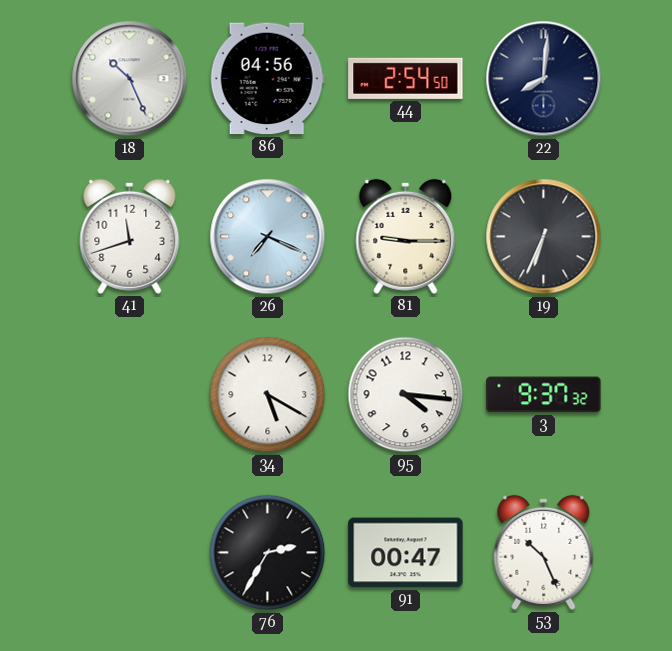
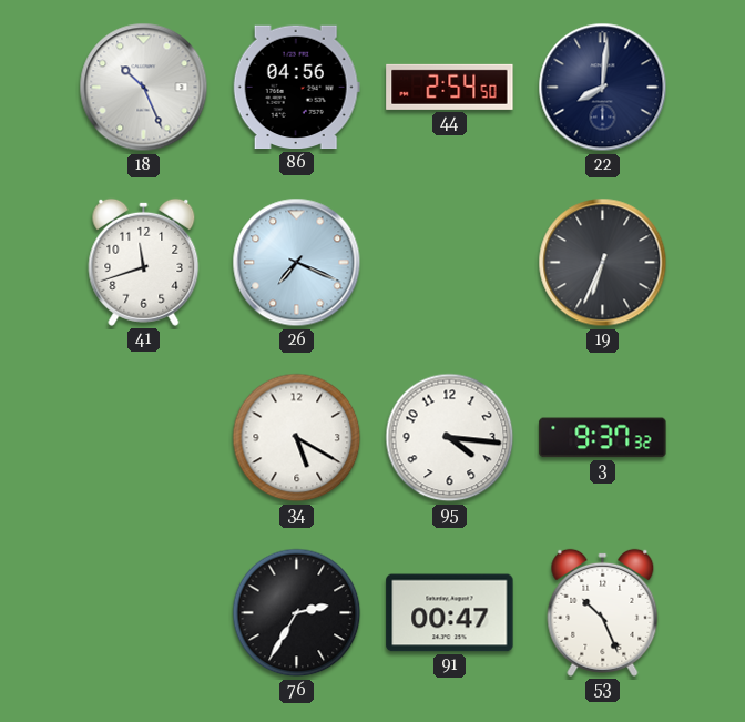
81: 9:15 -> none
